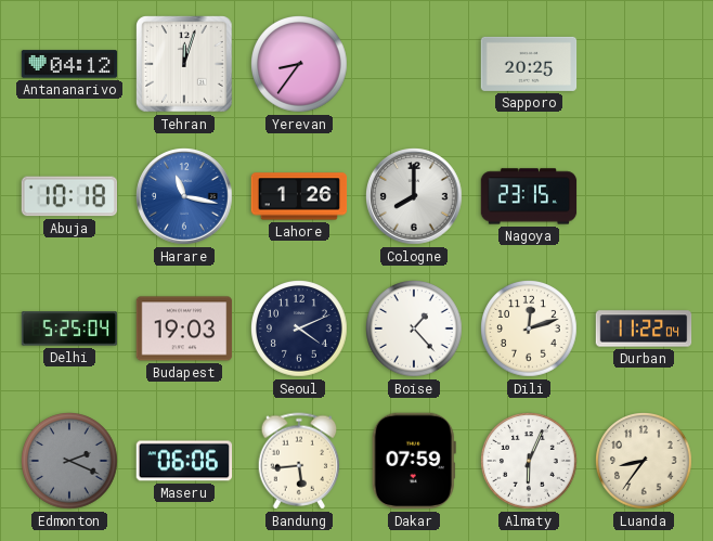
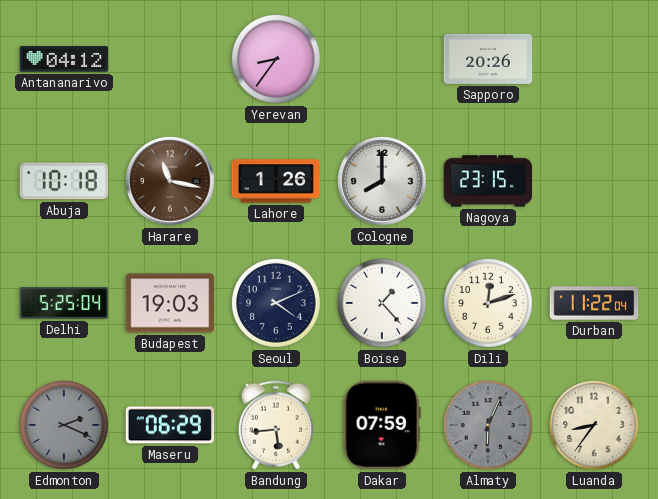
Tehran: 12:03 -> none
Sapporo: 20:25 -> 20:26
Harare dial: blue -> brown
Maseru: 06:06 -> 06:29
Almaty dial: white -> grey
